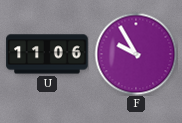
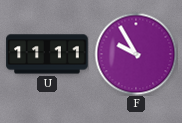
U: 11:06 -> 11:11
